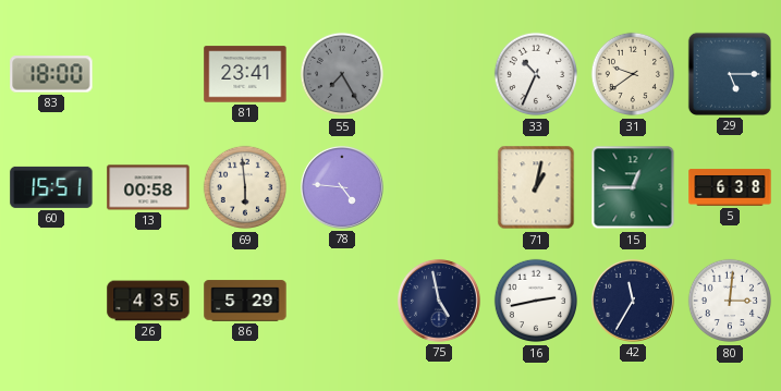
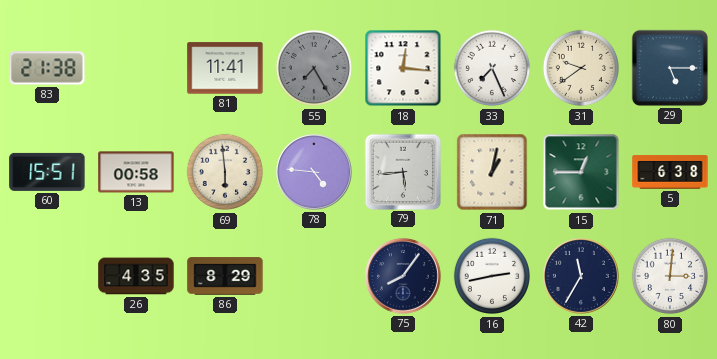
83: 18:00 -> 21:38
81: 23:41 -> 11:41
18: none -> 12:16
33: 10:34 -> 7:26
79: none -> 5:44
86: 5:29 -> 8:29
75: 4:58 -> 8:06
